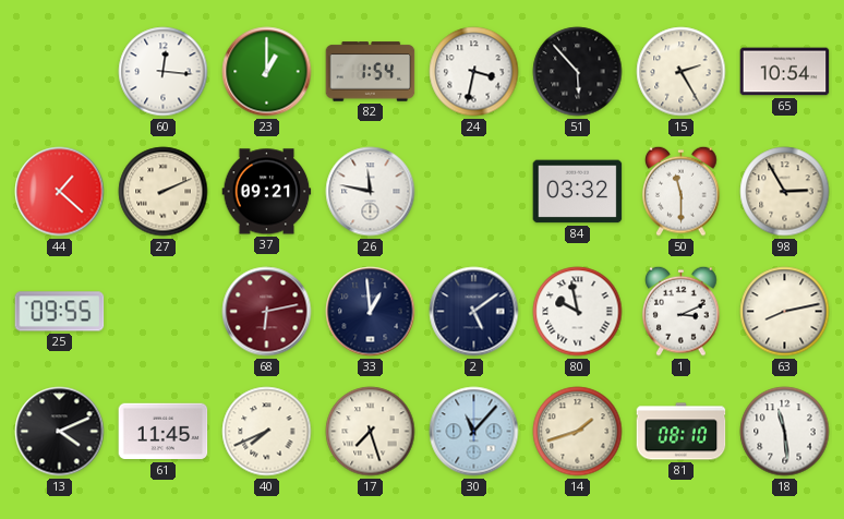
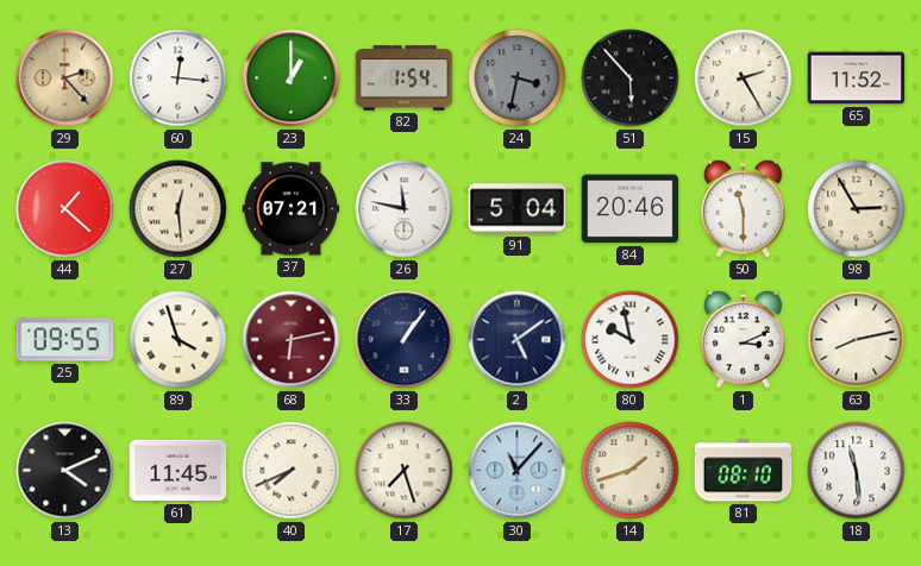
29: none -> 2:23
24 dial: white -> grey
65: 10:54 -> 11:52
27: 2:11 -> 12:29
37: 09:21 -> 07:21
91: none -> 5:04
84: 03:32 -> 20:46
89: none -> 3:57
33: 12:59 -> 1:06
